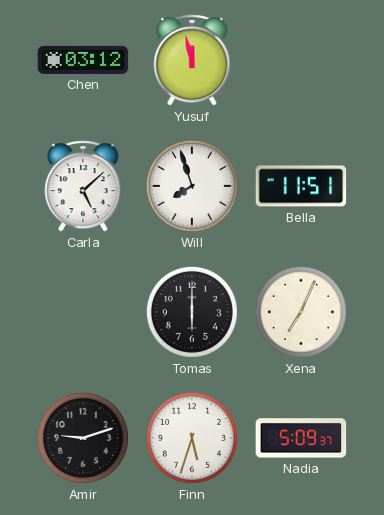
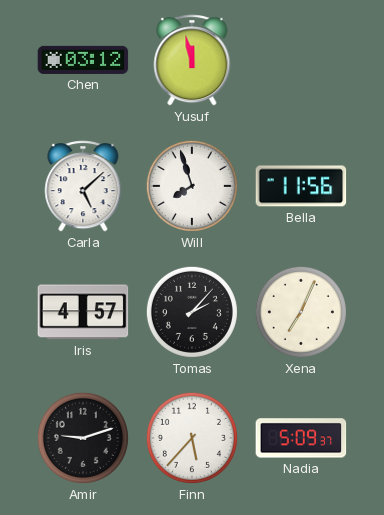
Bella: 11:51 -> 11:56
Iris: none -> 4:57
Tomas: 6:00 -> 2:07
Finn: 5:33 -> 5:37
